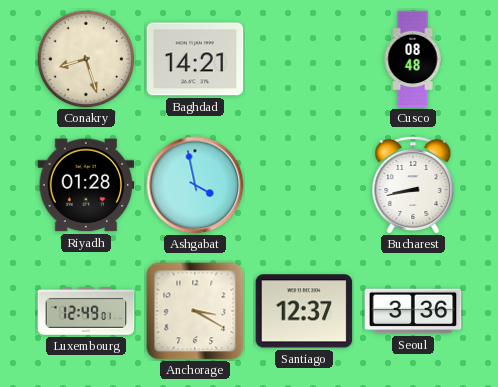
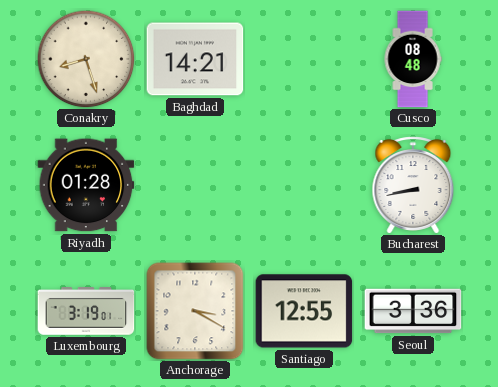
Ashgabat: 3:58 -> none
Luxembourg: 12:49 -> 3:19
Santiago: 12:37 -> 12:55
